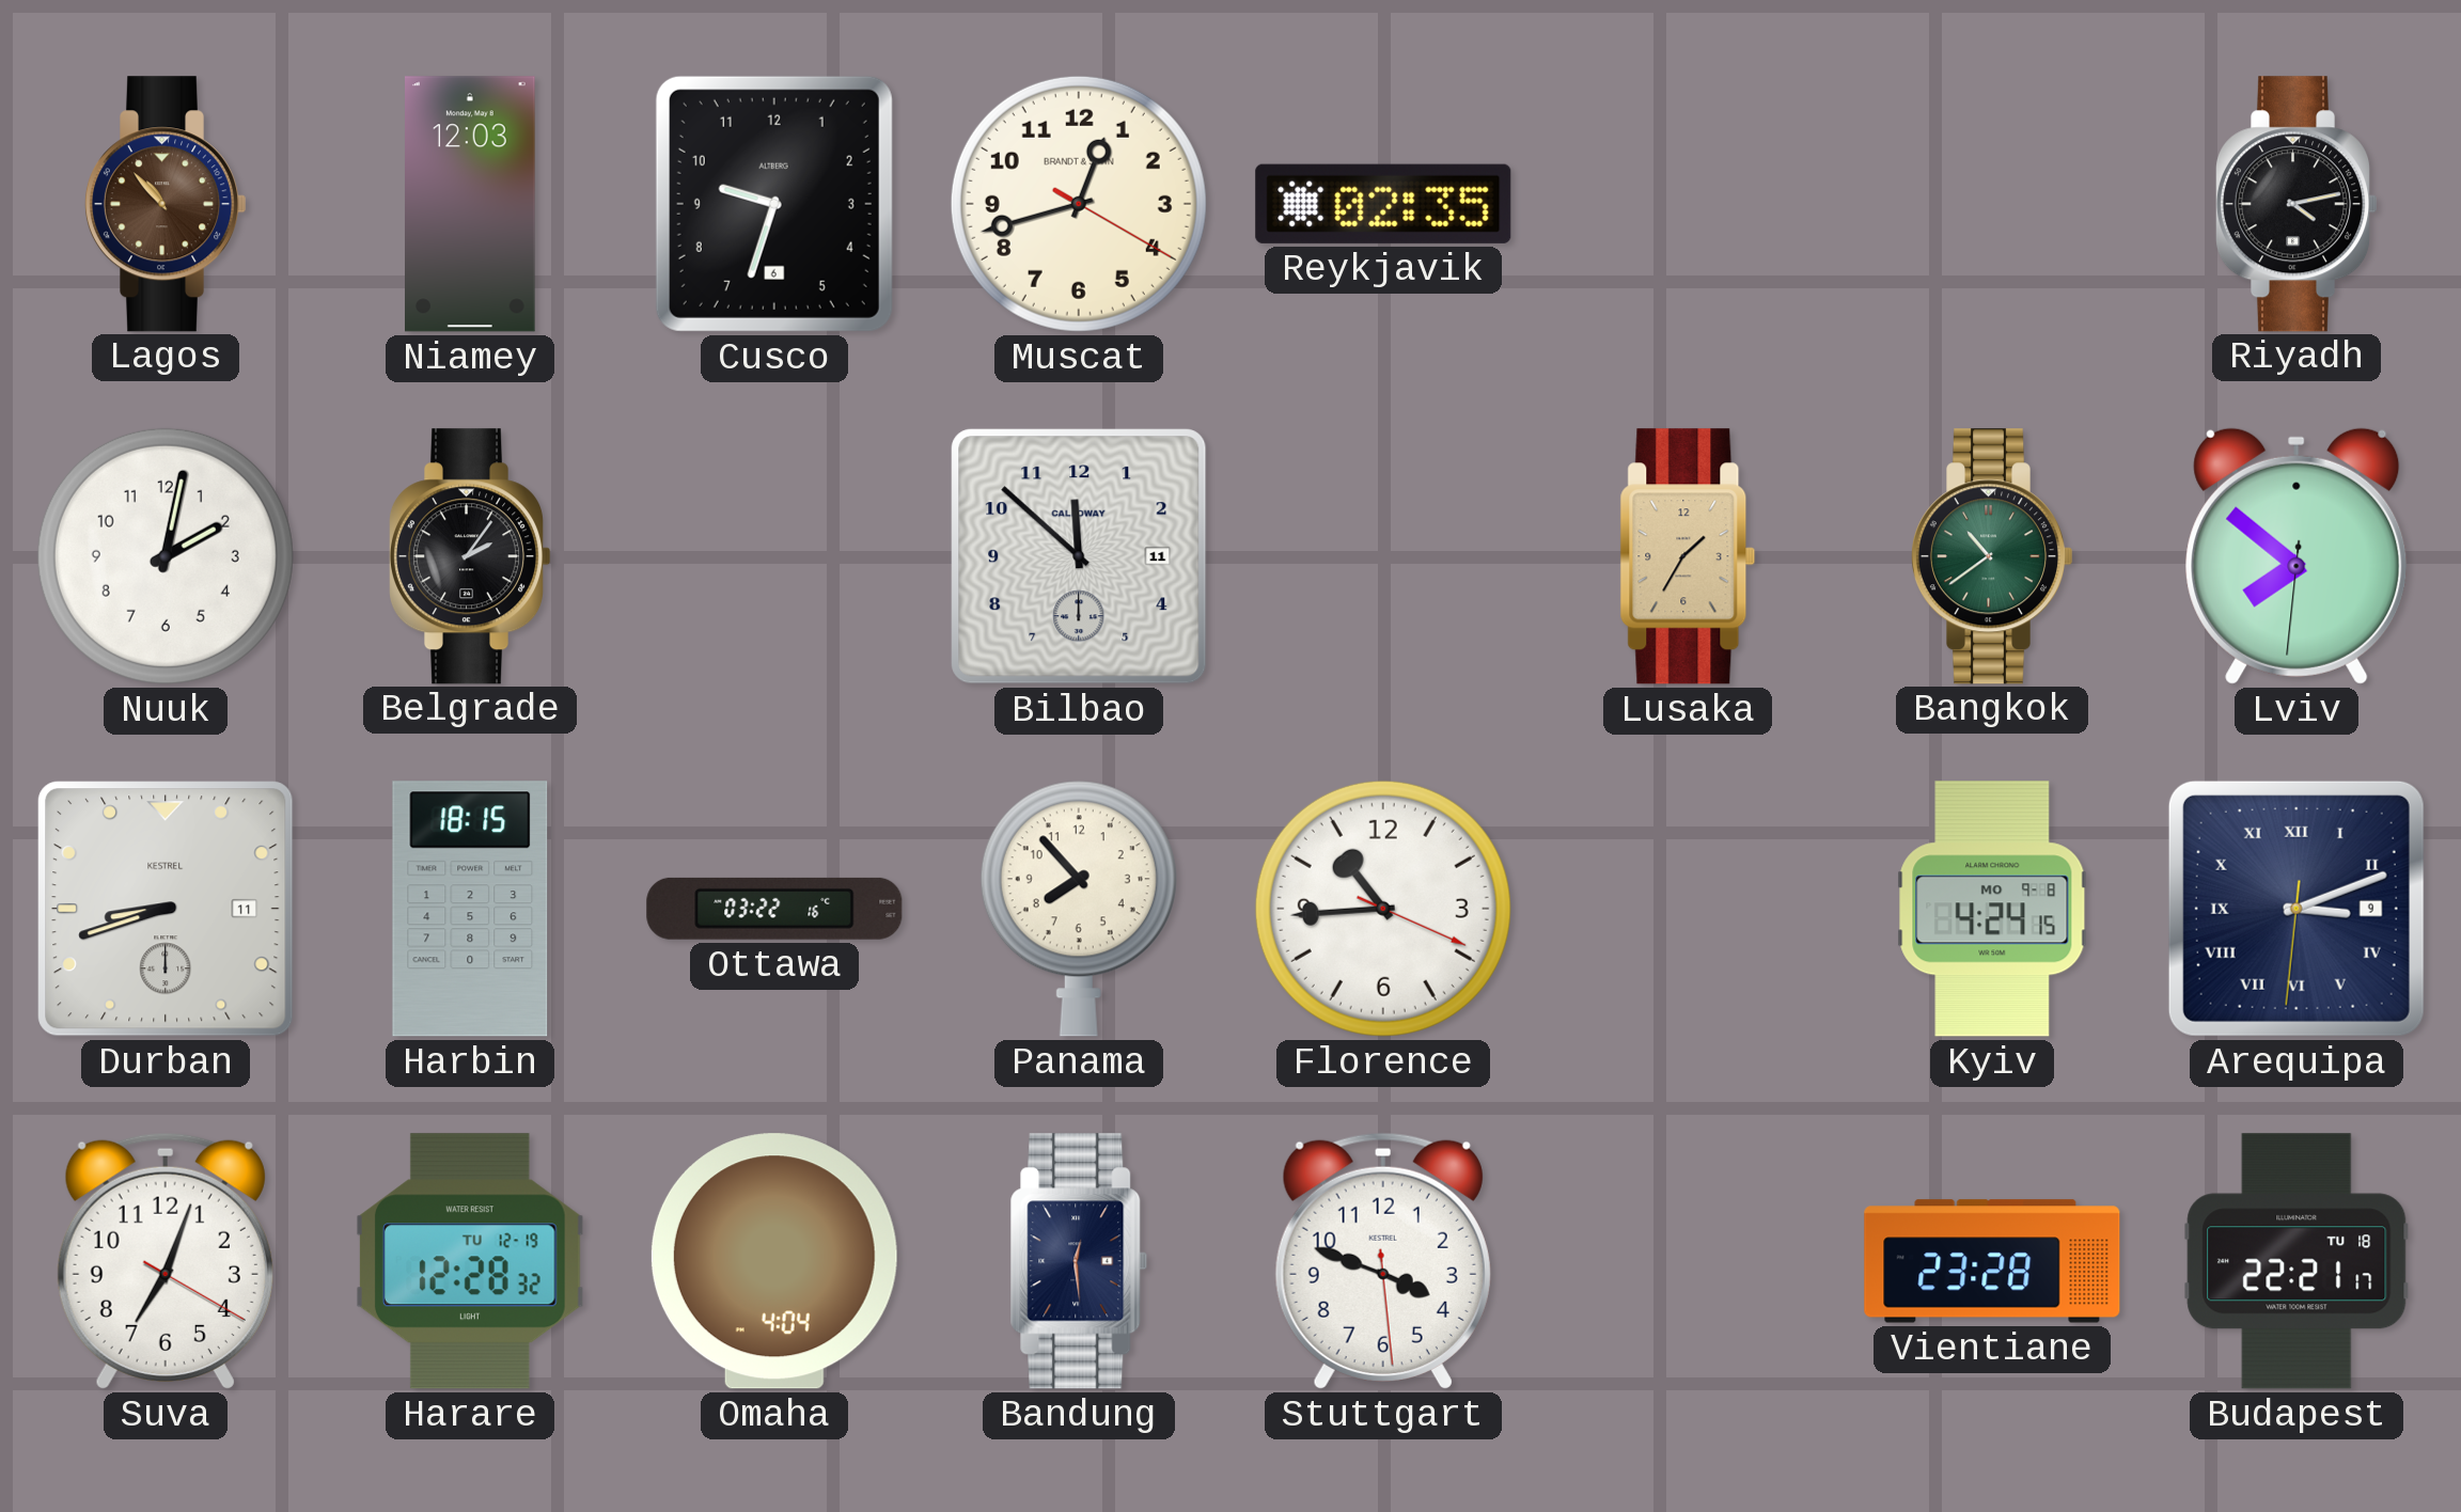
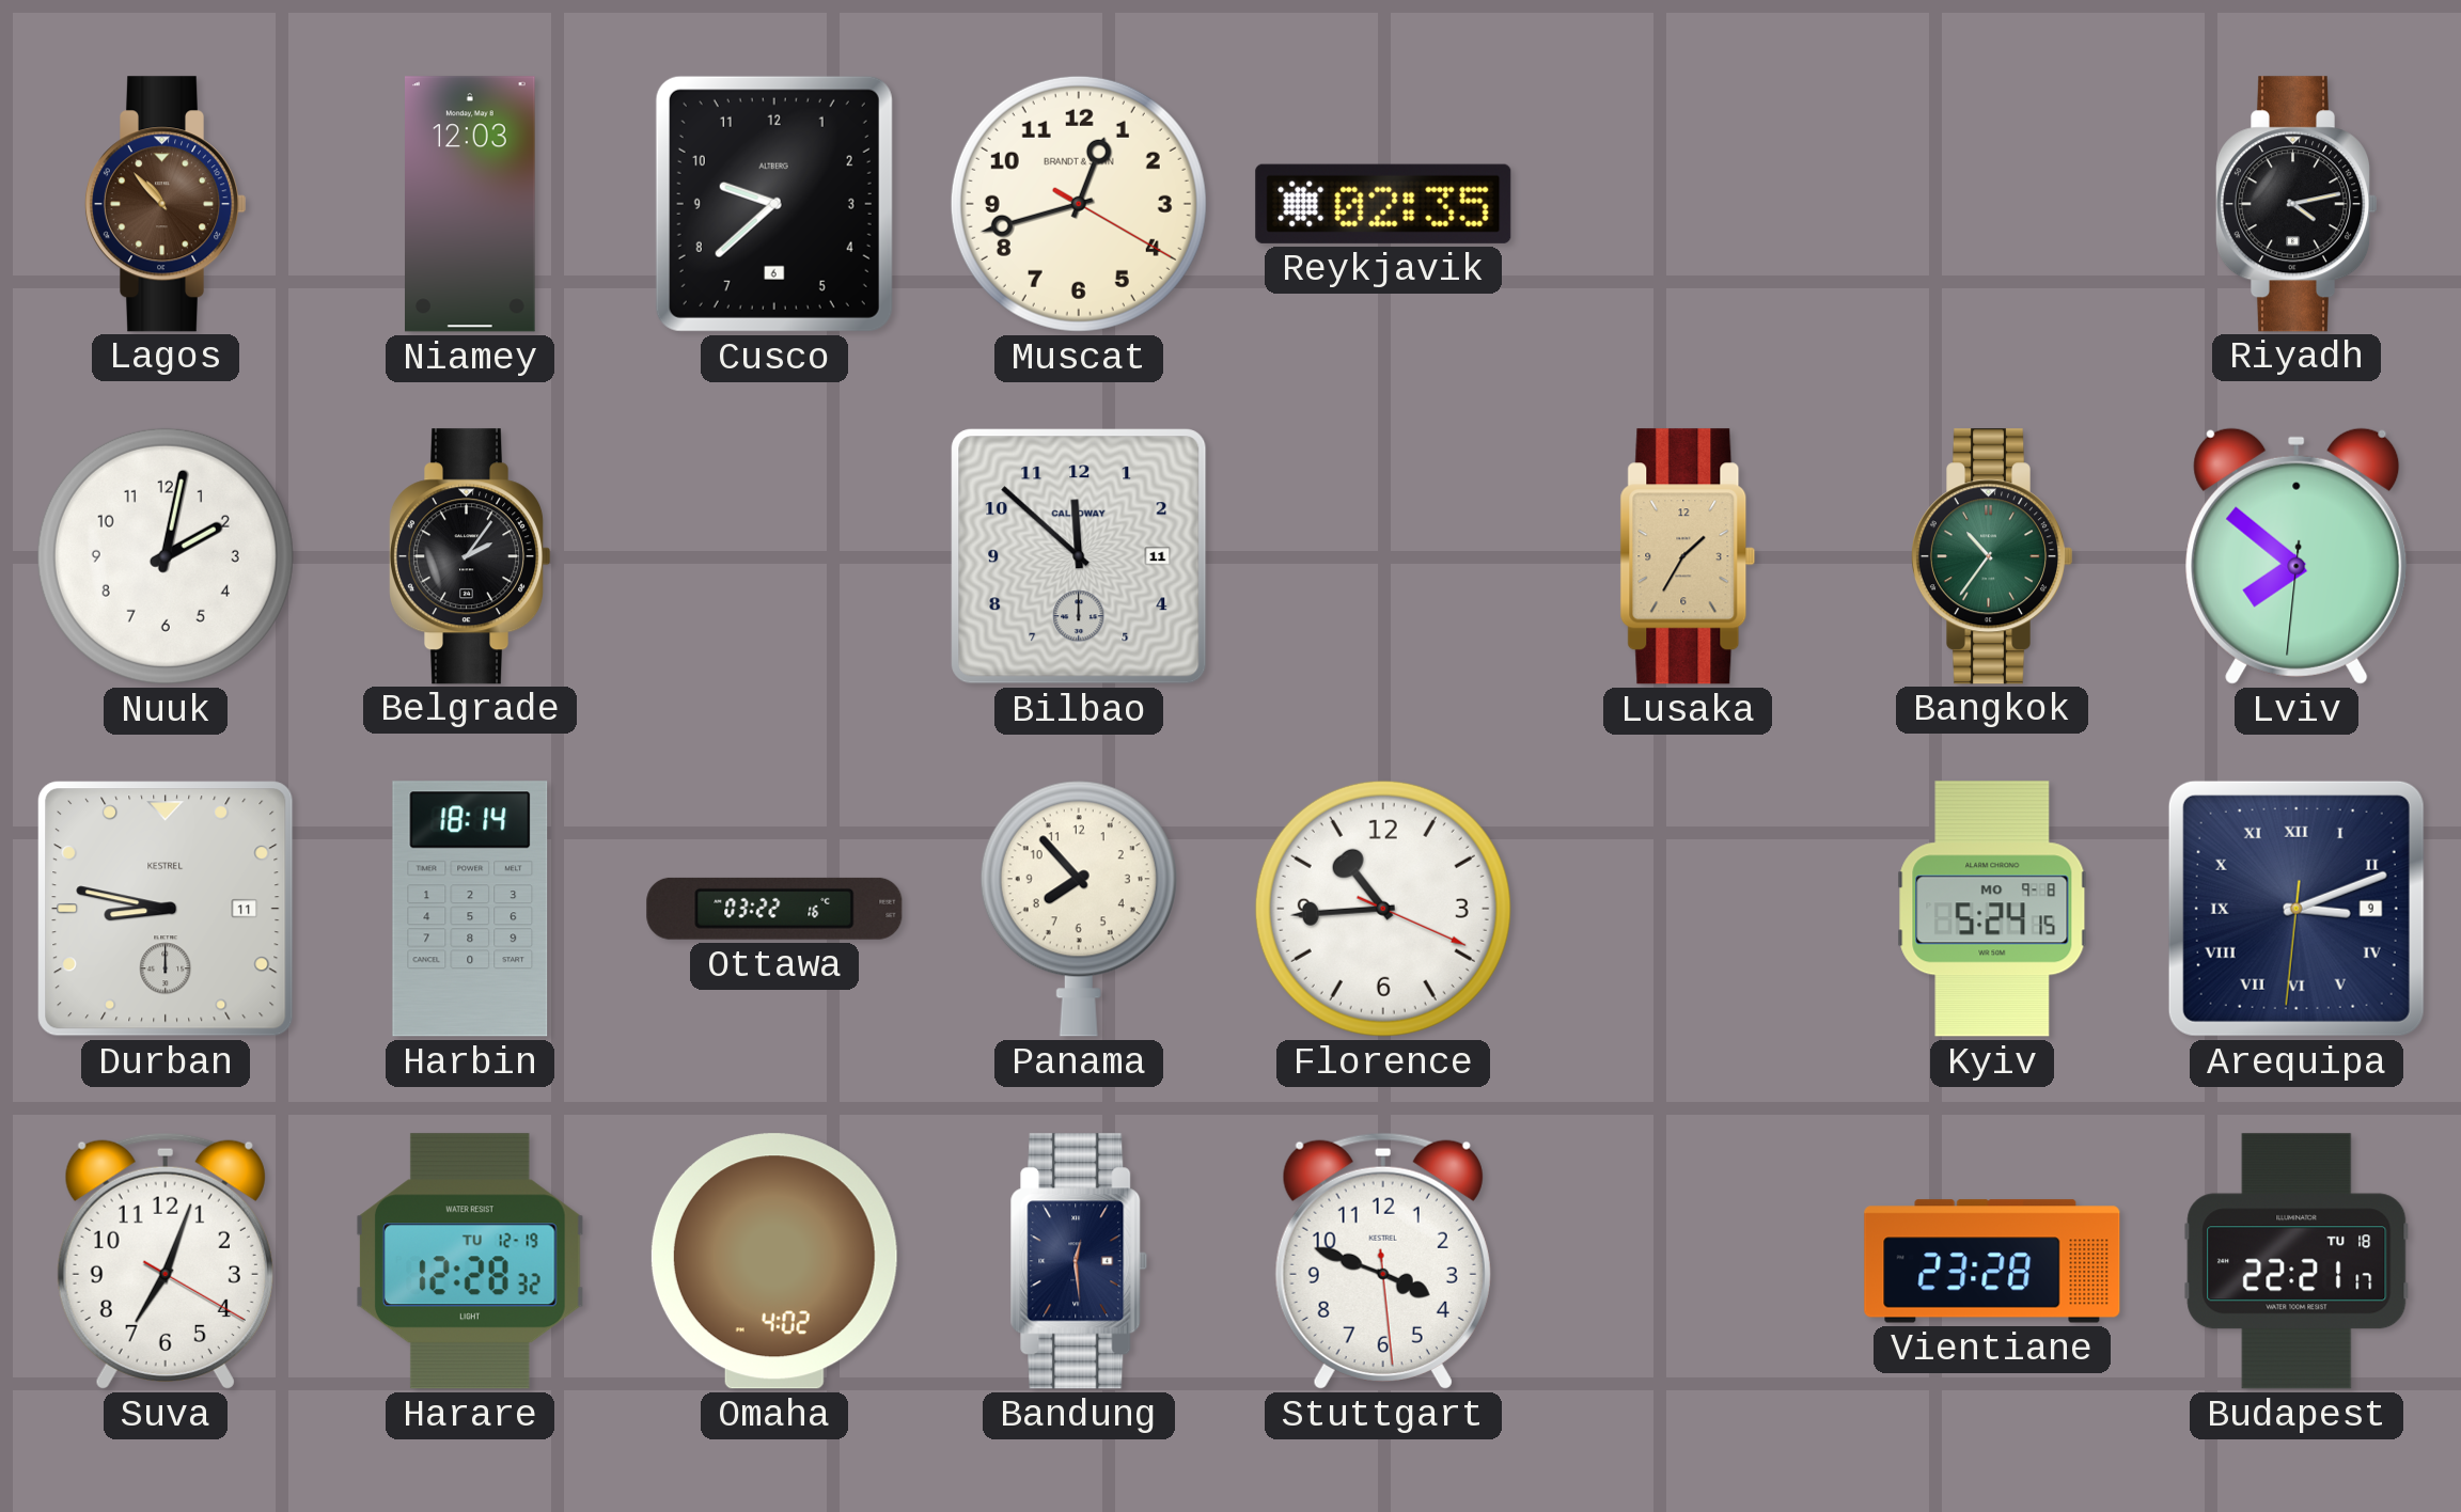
Cusco: 9:33 -> 9:38
Bangkok: 10:39 -> 10:36
Durban: 8:42 -> 8:47
Harbin: 18:15 -> 18:14
Kyiv: 4:24 -> 5:24
Omaha: 4:04 -> 4:02
